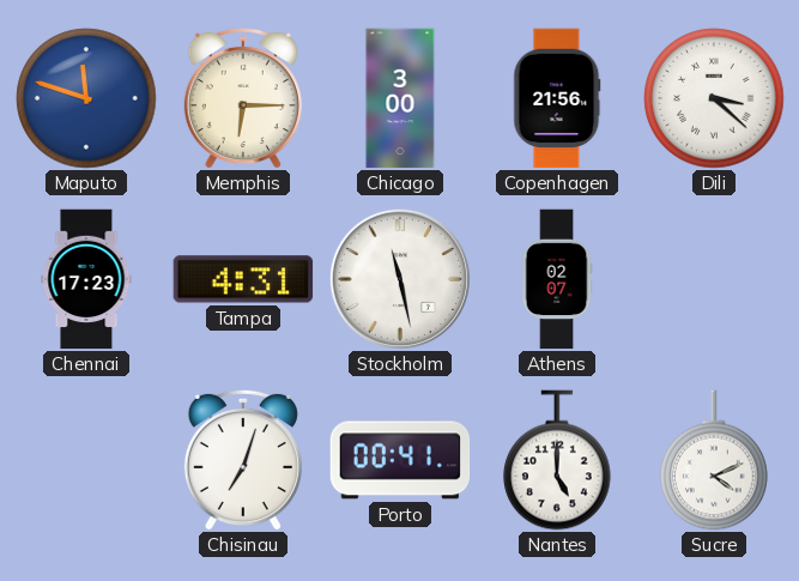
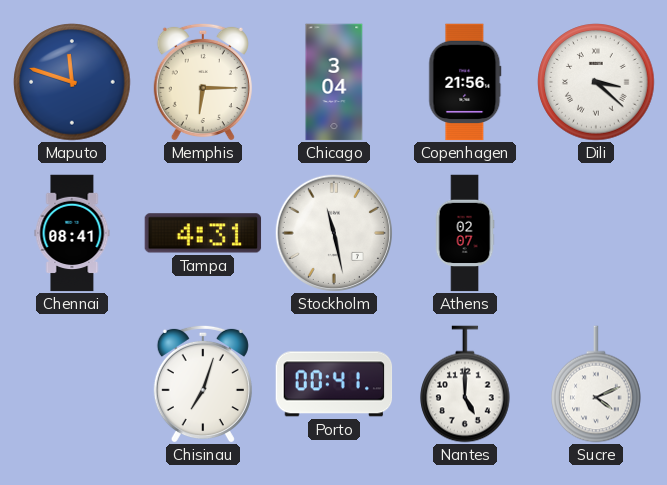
Chicago: 3:00 -> 3:04
Chennai: 17:23 -> 08:41
